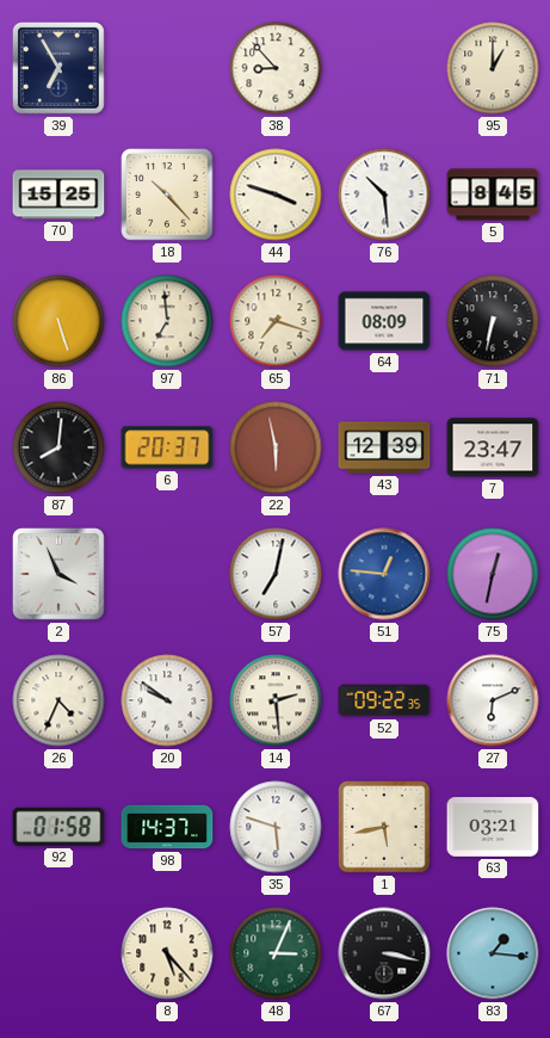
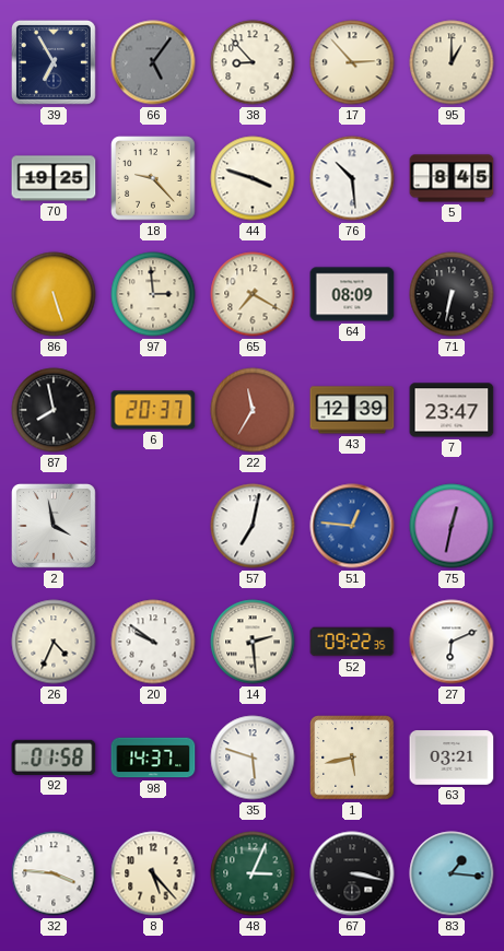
66: none -> 5:06
17: none -> 2:53
70: 15:25 -> 19:25
18: 10:23 -> 9:23
97: 6:59 -> 2:59
65: 7:18 -> 7:20
87: 8:01 -> 7:58
22: 5:58 -> 11:35
2: 3:56 -> 3:58
32: none -> 3:46
